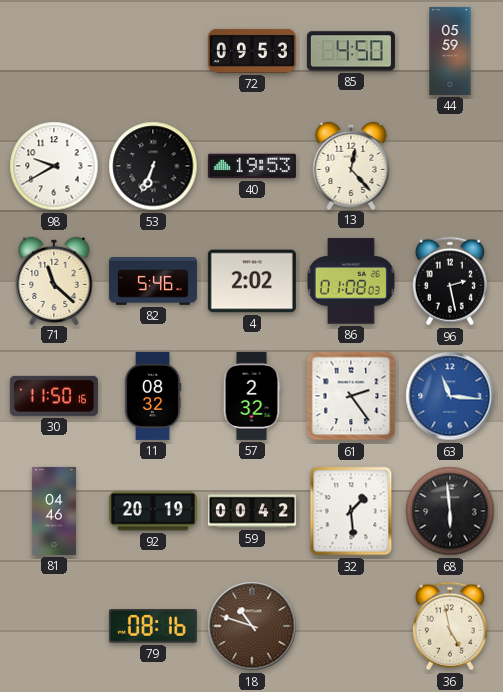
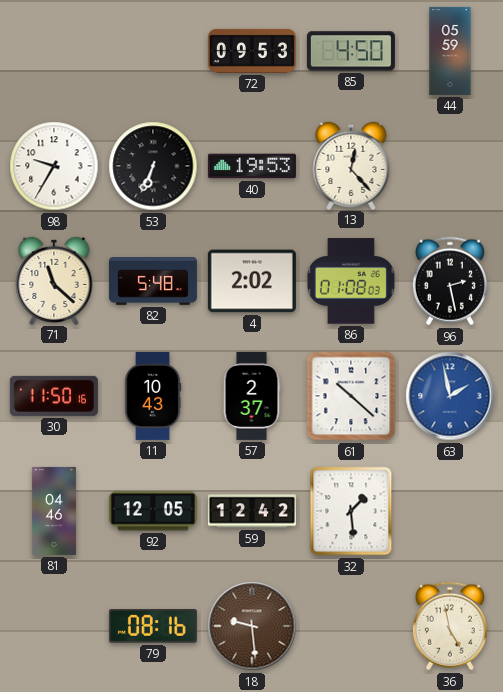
98: 9:40 -> 9:35
82: 5:46 -> 5:48
11: 08:32 -> 10:43
57: 2:32 -> 2:37
61: 2:24 -> 10:22
63: 11:16 -> 1:58
92: 20:19 -> 12:05
59: 00:42 -> 12:42
68: 5:59 -> none
18: 10:48 -> 9:29
